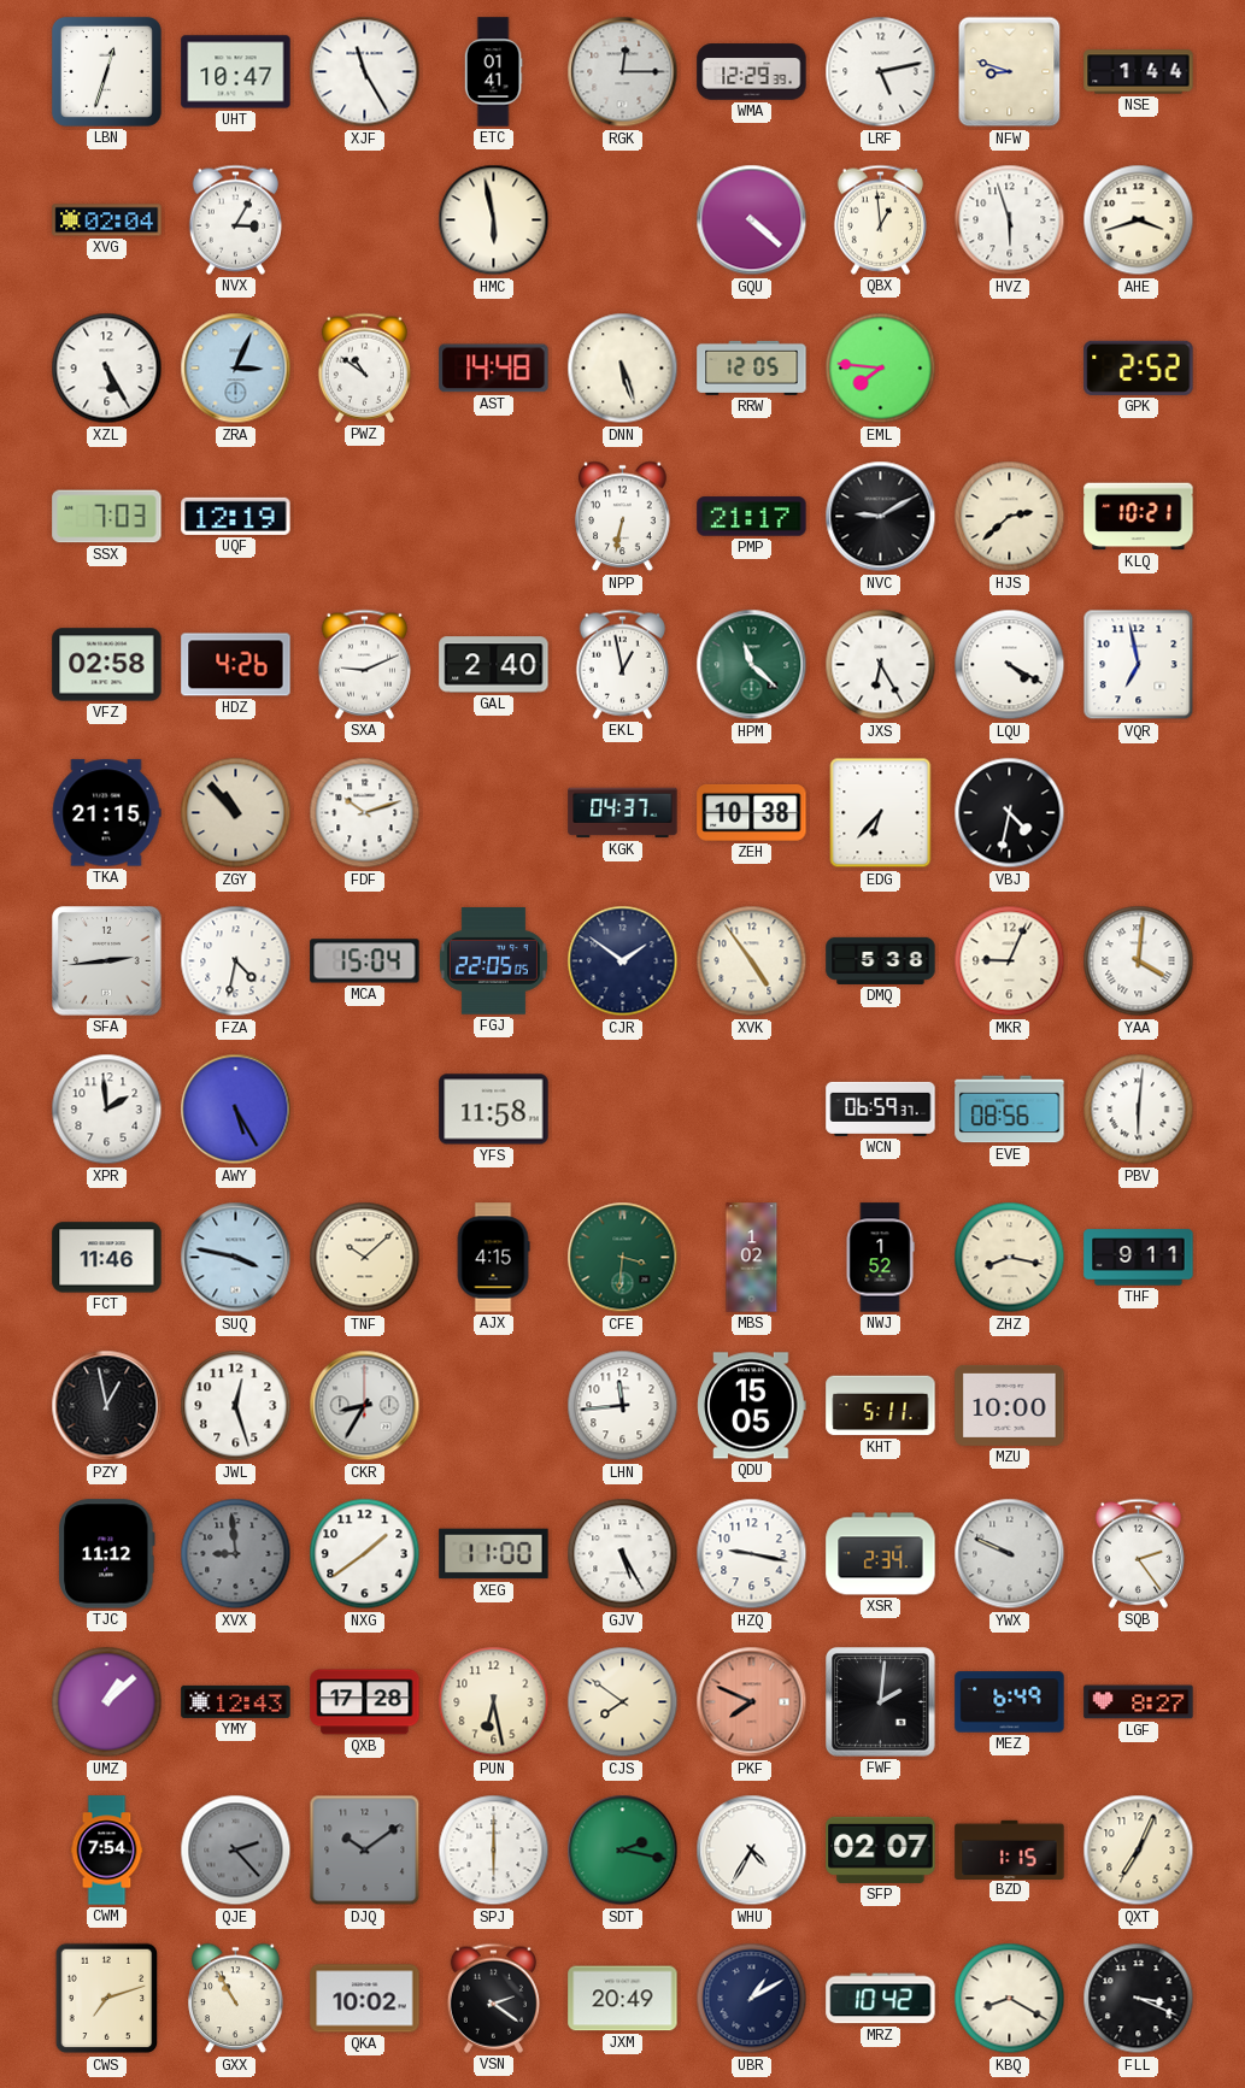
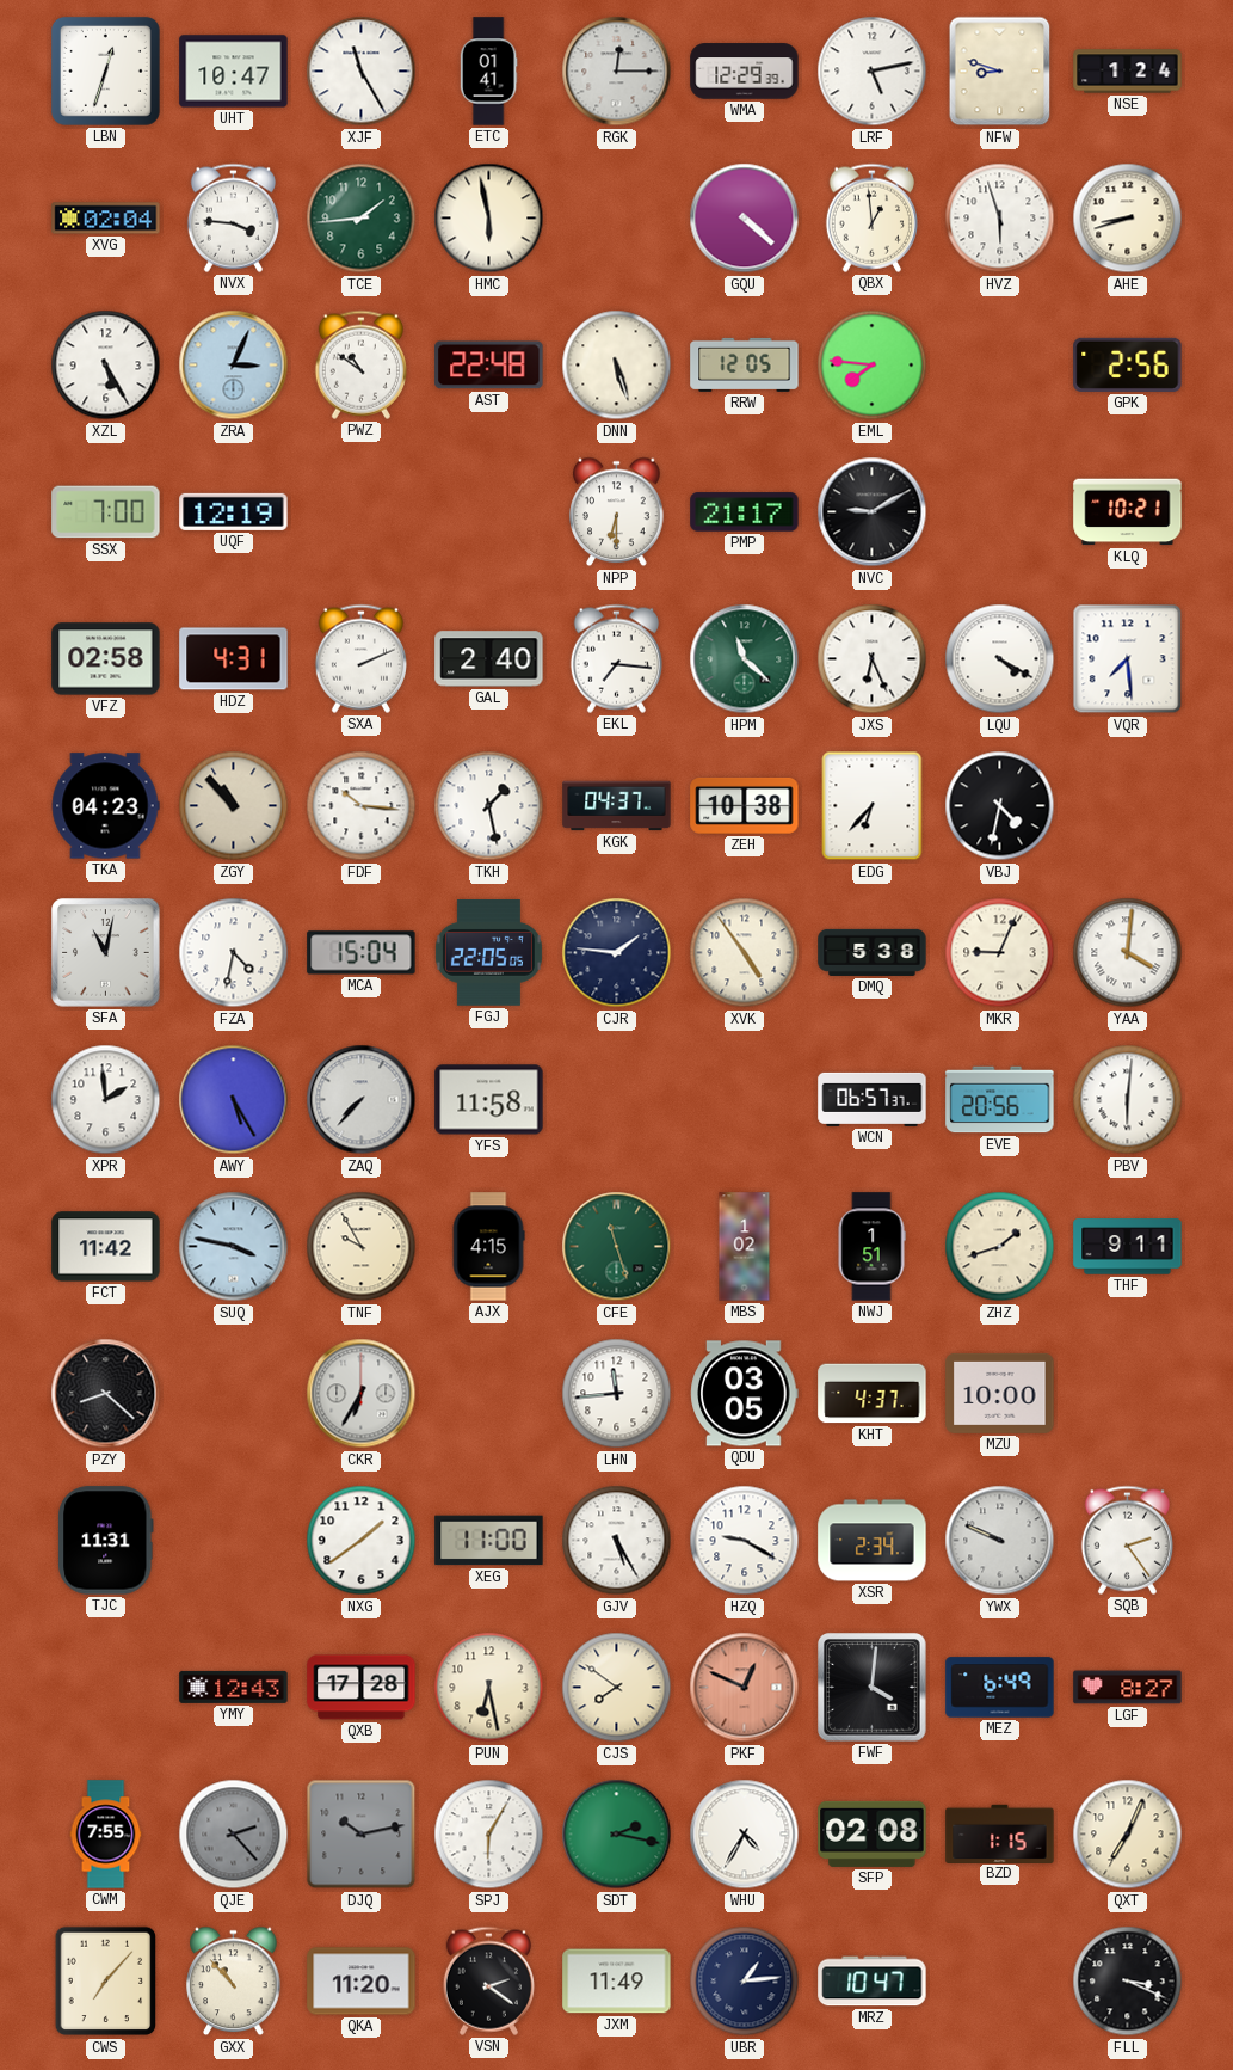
NSE: 1:44 -> 1:24
NVX: 3:05 -> 3:46
TCE: none -> 1:44
AHE: 3:42 -> 8:42
AST: 14:48 -> 22:48
GPK: 2:52 -> 2:56
SSX: 7:03 -> 7:00
NPP: 6:32 -> 6:30
HJS: 2:38 -> none
HDZ: 4:26 -> 4:31
SXA: 9:11 -> 2:11
EKL: 12:58 -> 7:16
JXS: 6:25 -> 6:26
VQR: 6:58 -> 7:29
TKA: 21:15 -> 04:23
FDF: 10:12 -> 10:16
TKH: none -> 1:28
SFA: 2:44 -> 11:02
CJR: 1:51 -> 1:46
ZAQ: none -> 7:37
WCN: 06:59 -> 06:57
EVE: 08:56 -> 20:56
FCT: 11:46 -> 11:42
TNF: 10:08 -> 9:55
CFE: 3:31 -> 11:27
NWJ: 1:52 -> 1:51
ZHZ: 8:17 -> 1:42
PZY: 12:58 -> 8:22
JWL: 12:27 -> none
CKR: 8:35 -> 6:35
QDU: 15:05 -> 03:05
KHT: 5:11 -> 4:37
TJC: 11:12 -> 11:31
XVX: 8:59 -> none
HZQ: 9:17 -> 9:20
UMZ: 1:08 -> none
PKF: 7:49 -> 12:49
FWF: 2:01 -> 4:01
CWM: 7:54 -> 7:55
DJQ: 10:09 -> 10:13
SPJ: 6:00 -> 6:05
SFP: 02:07 -> 02:08
CWS: 7:12 -> 7:07
GXX: 10:55 -> 10:53
QKA: 10:02 -> 11:20
JXM: 20:49 -> 11:49
UBR: 1:10 -> 1:14
MRZ: 10:42 -> 10:47
KBQ: 8:20 -> none
